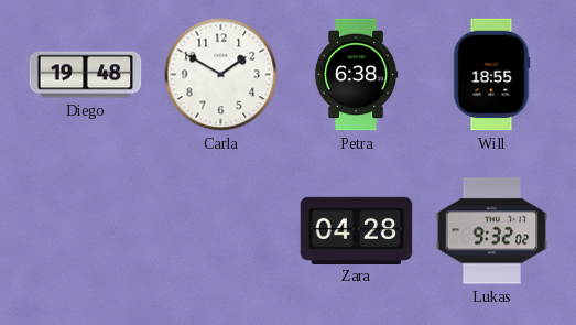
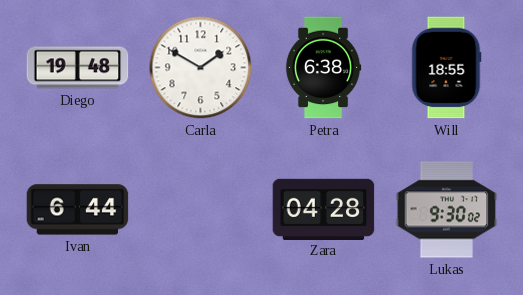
Ivan: none -> 6:44
Lukas: 9:32 -> 9:30
